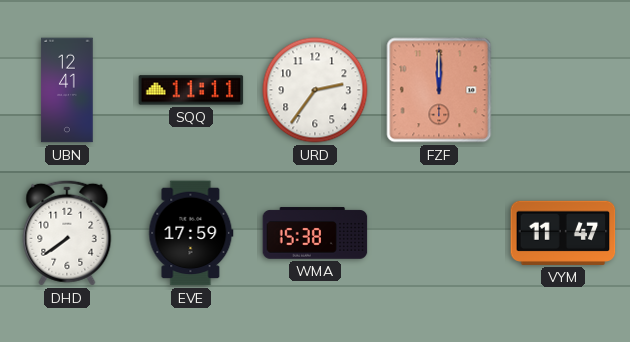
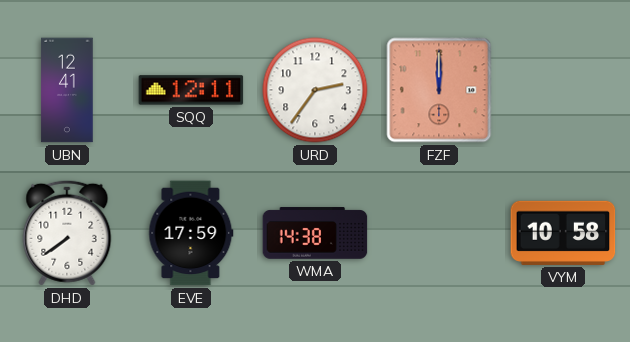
SQQ: 11:11 -> 12:11
WMA: 15:38 -> 14:38
VYM: 11:47 -> 10:58
